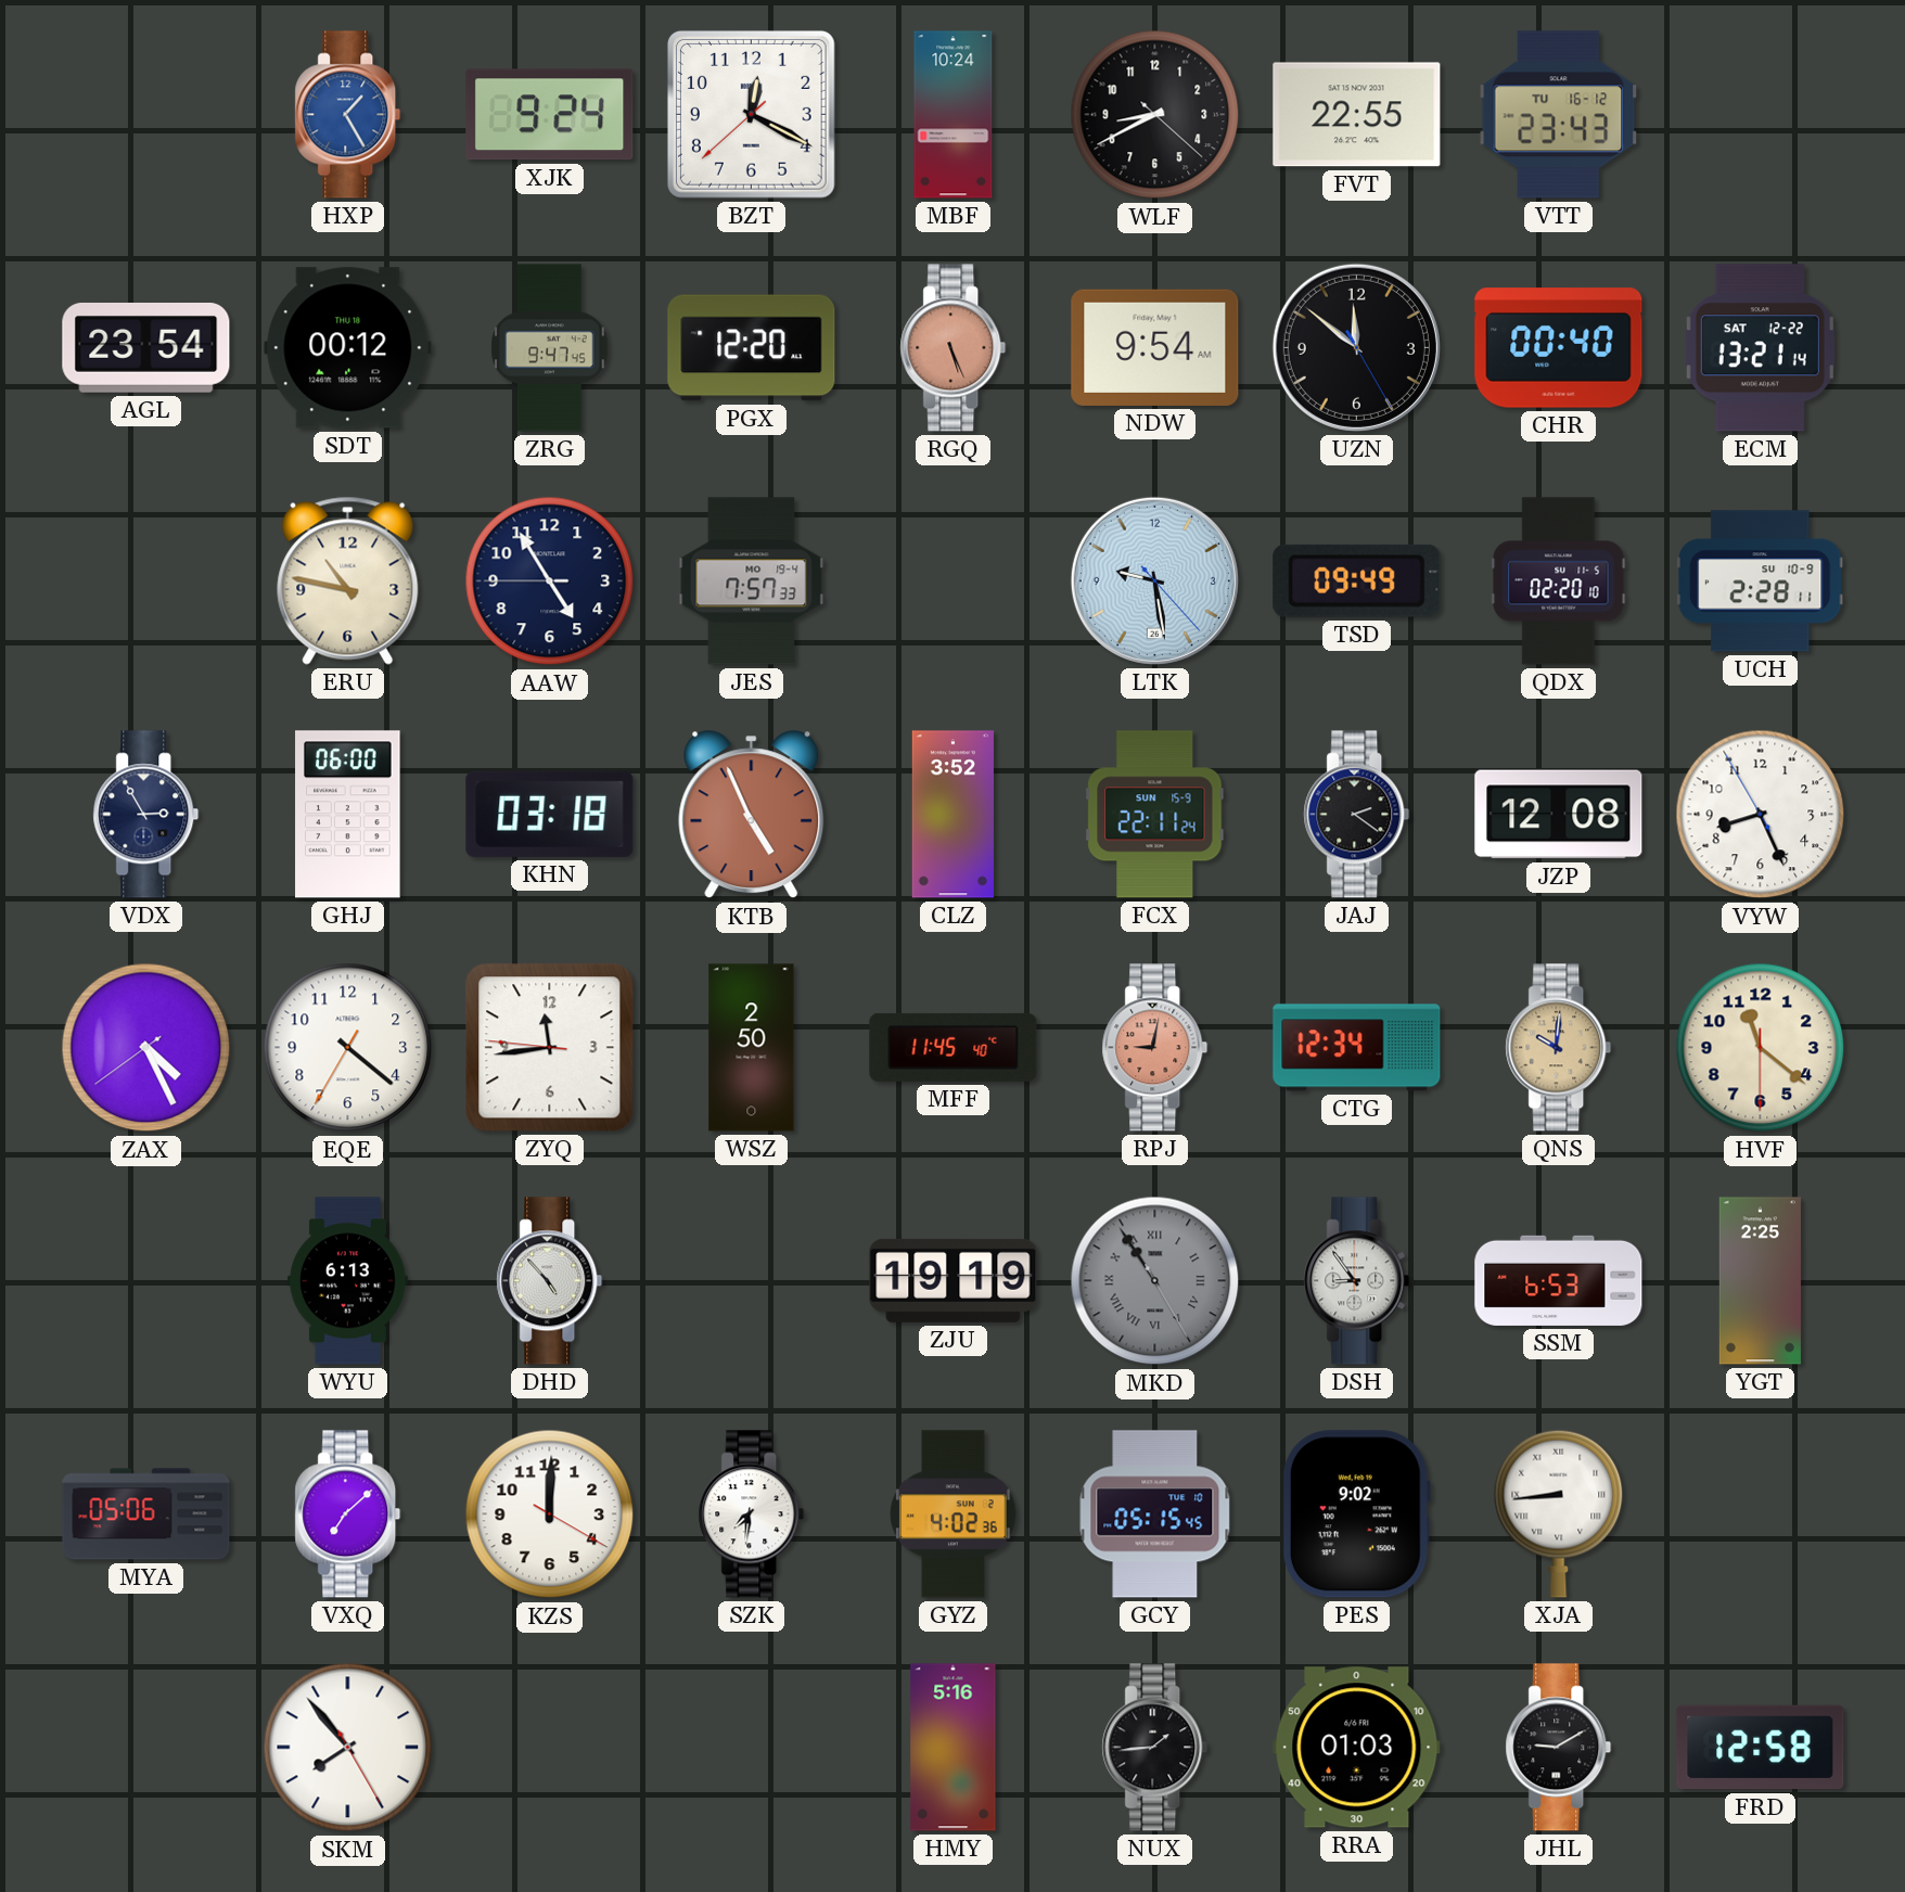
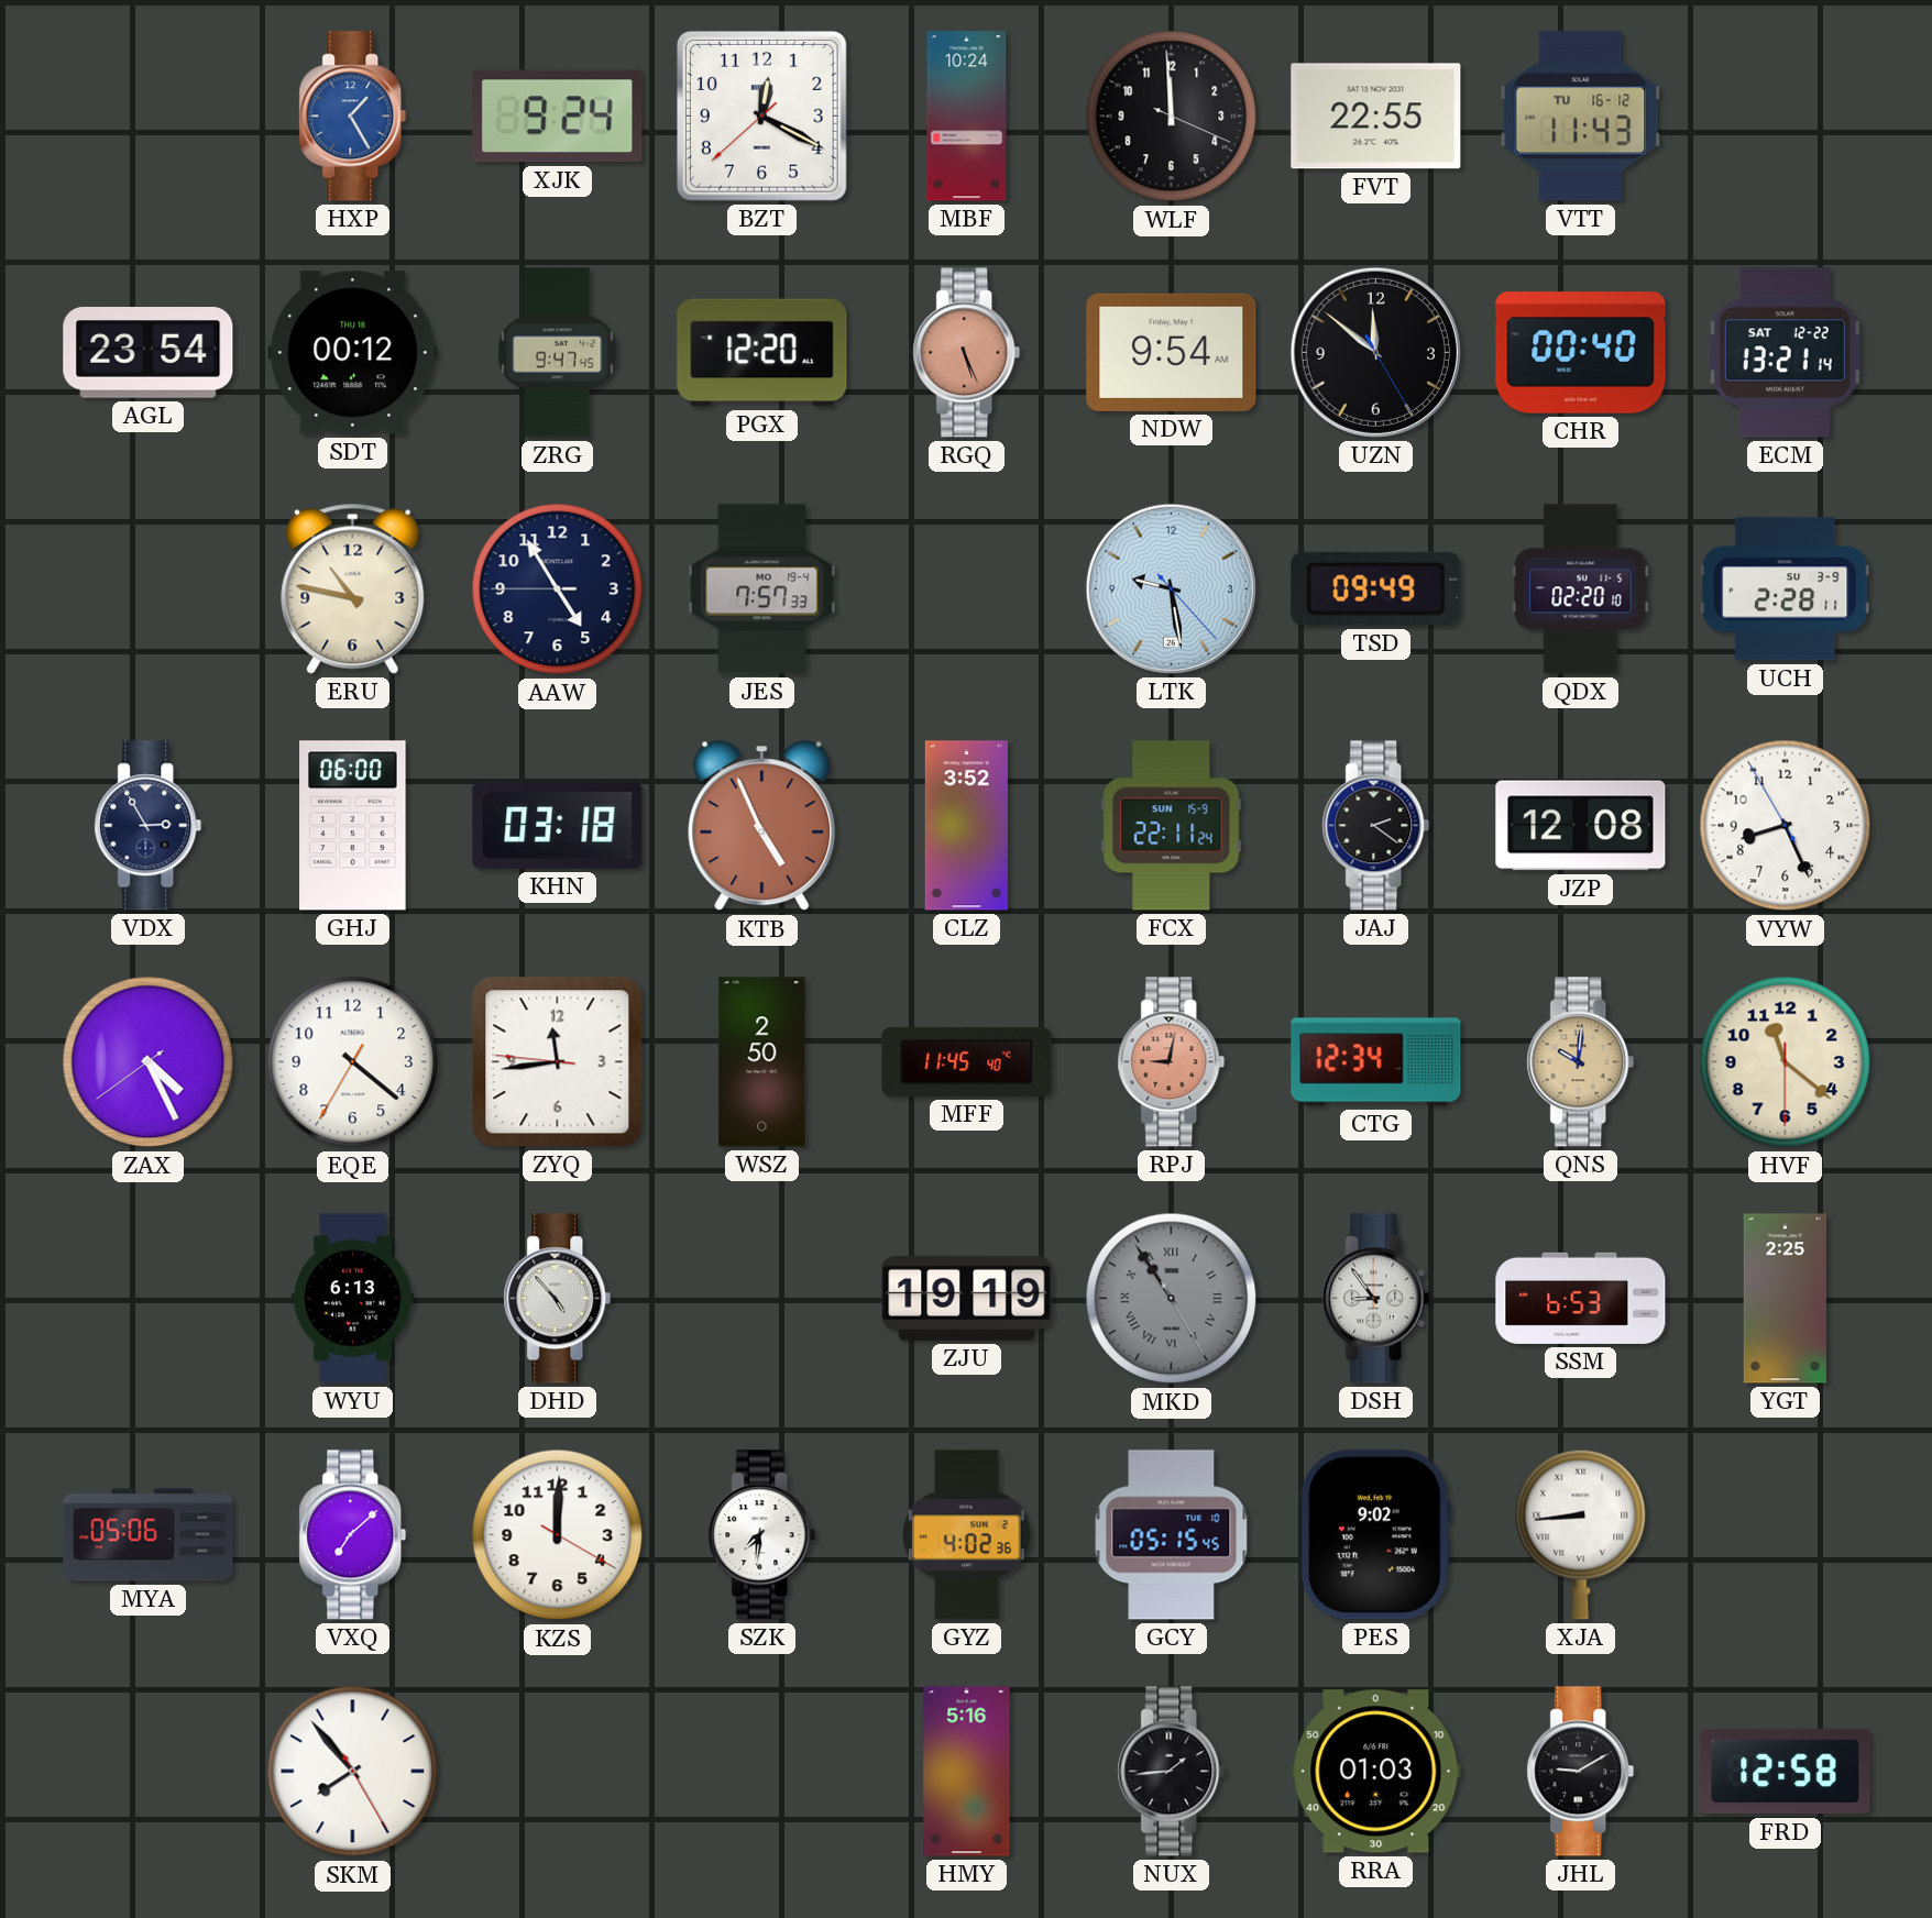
WLF: 8:40 -> 11:59
VTT: 23:43 -> 11:43
UCH date: SU 10-9 -> SU 3-9
